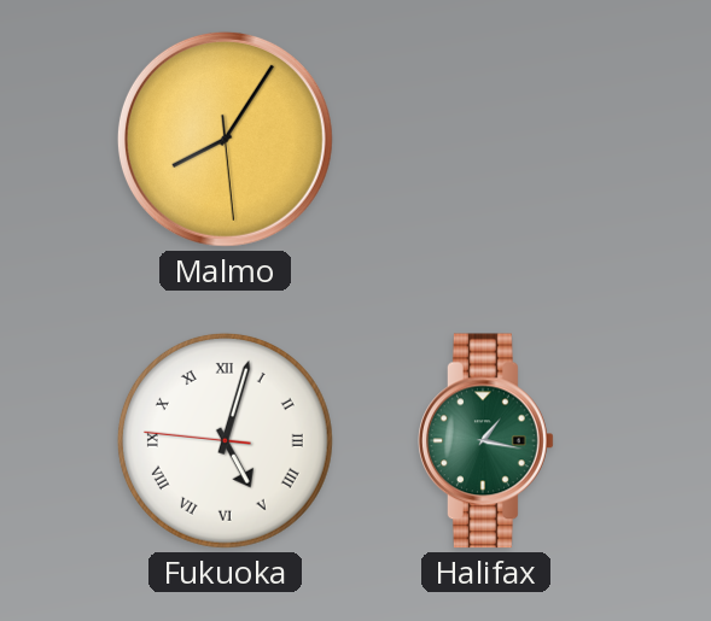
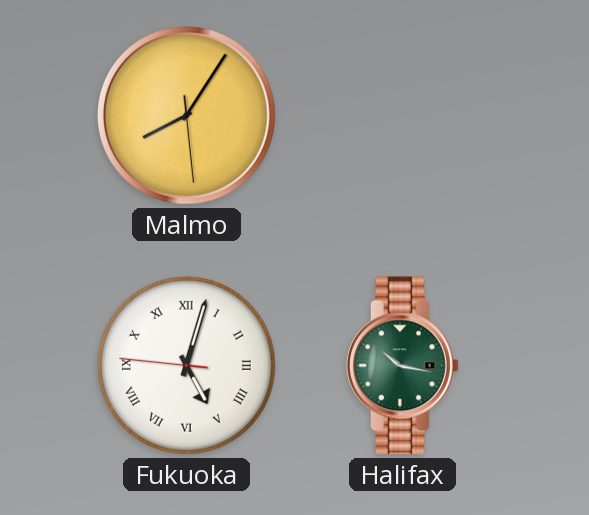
Halifax: 1:17 -> 10:17
